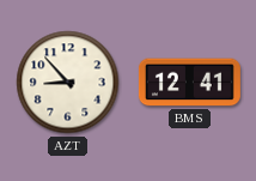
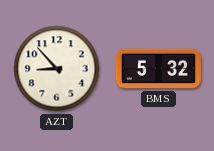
BMS: 12:41 -> 5:32
